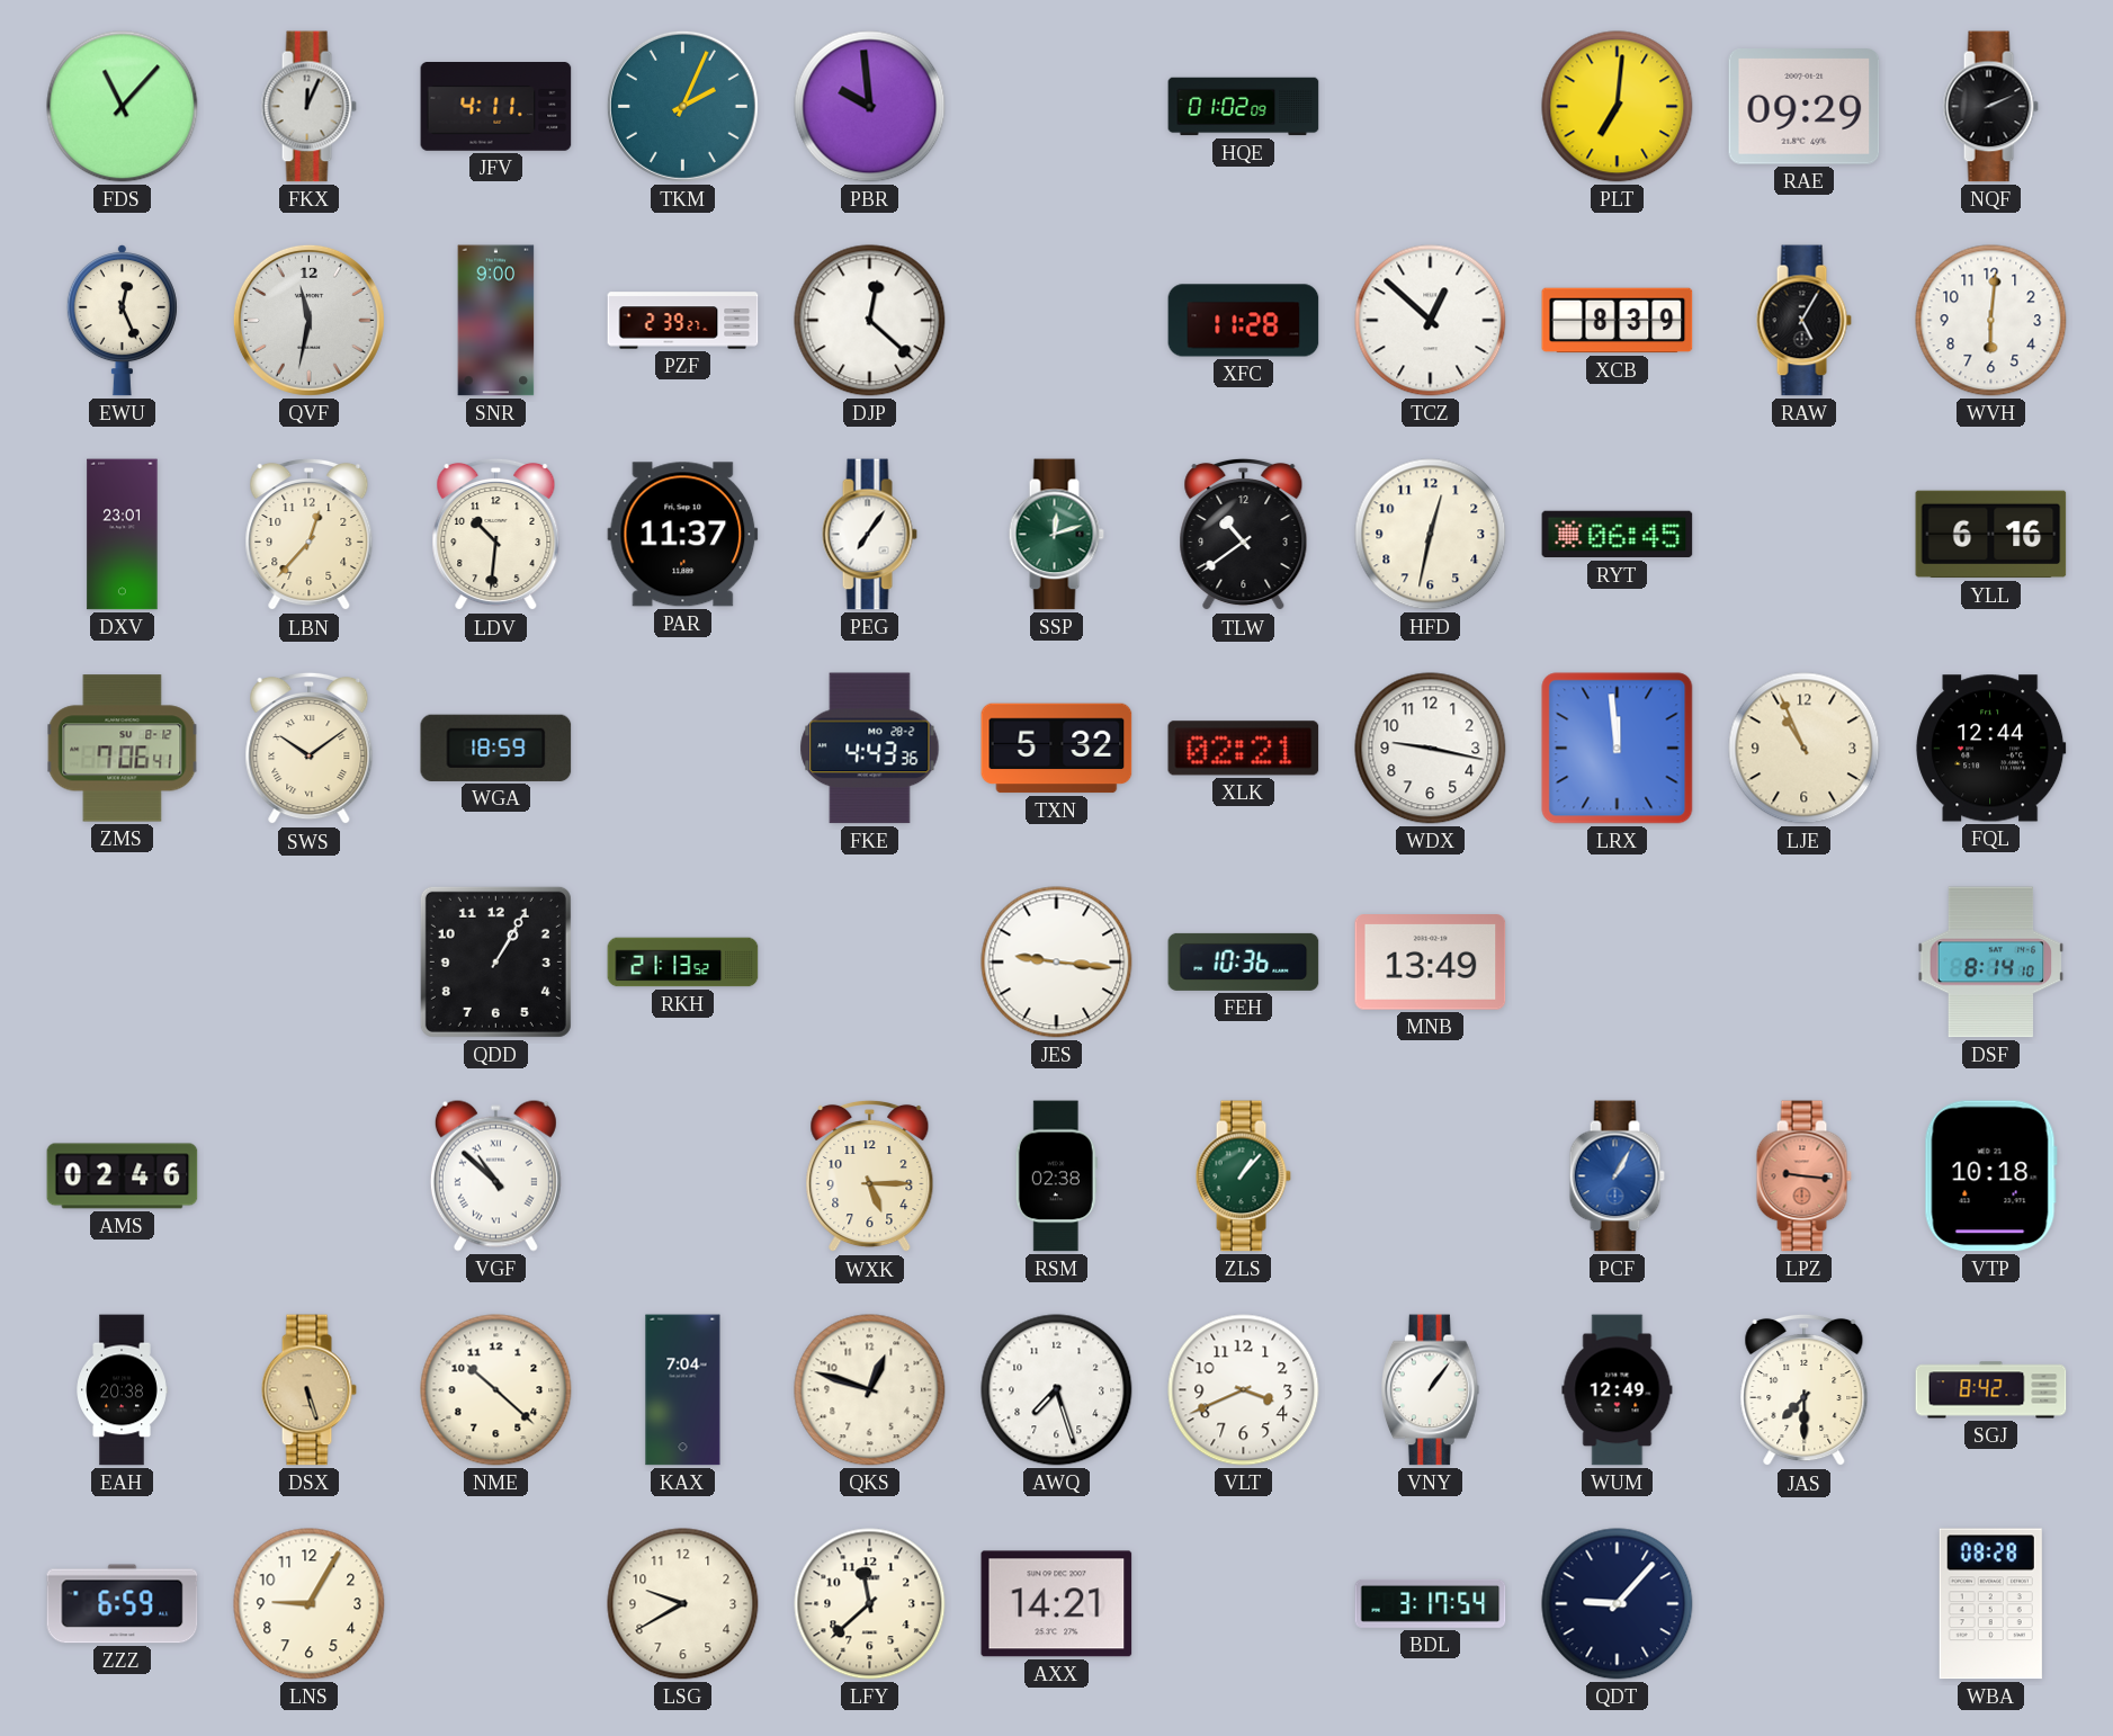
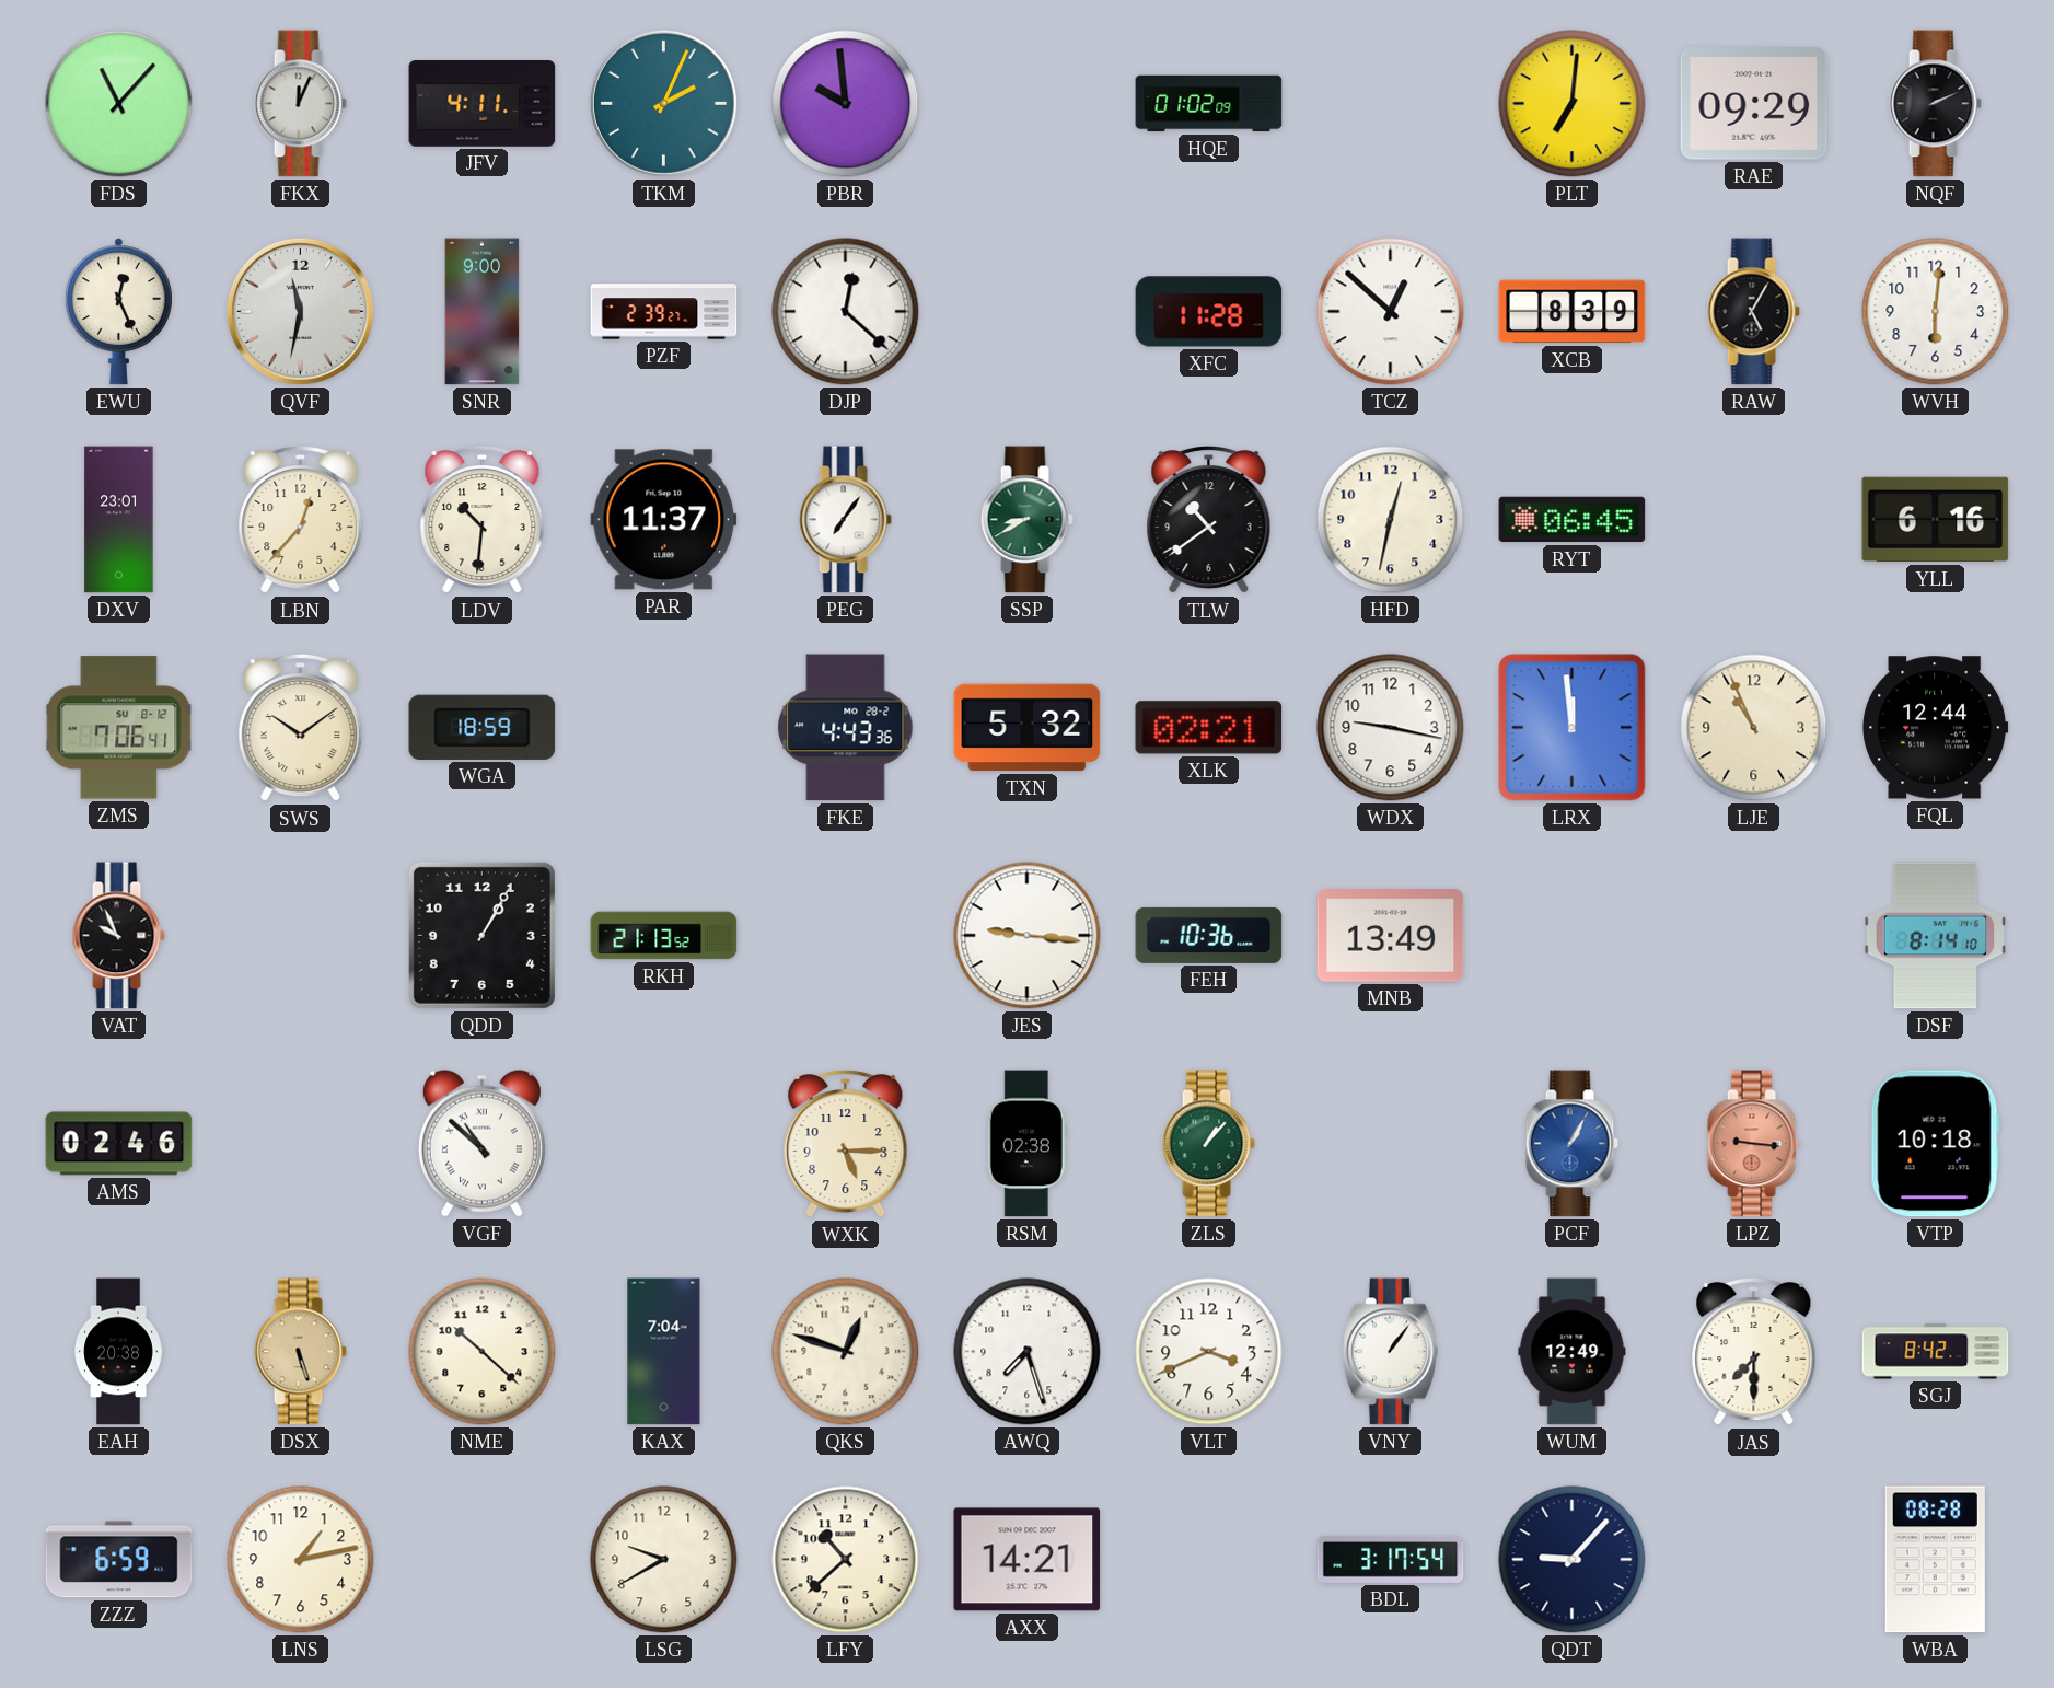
SSP: 12:12 -> 8:40
VAT: none -> 9:56
LNS: 9:05 -> 1:13
LFY: 11:38 -> 10:38
